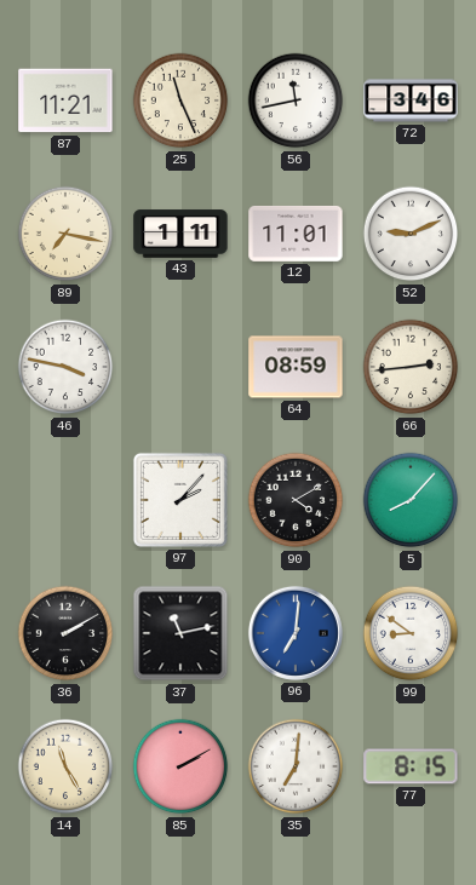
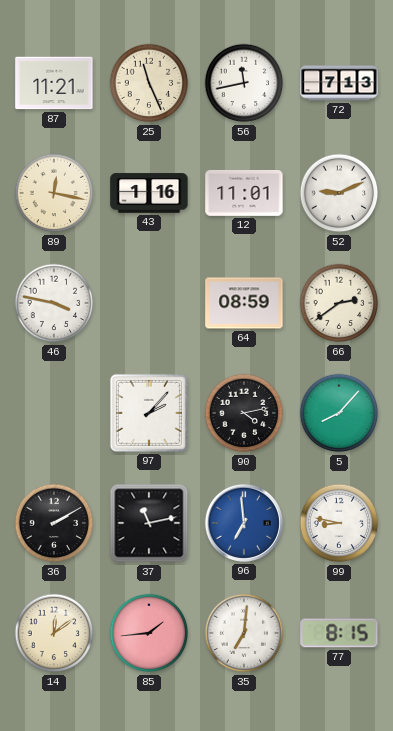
72: 3:46 -> 7:13
89: 7:17 -> 12:17
43: 1:11 -> 1:16
66: 2:44 -> 2:39
90: 4:10 -> 4:13
96: 7:01 -> 6:59
99: 8:51 -> 8:47
14: 11:25 -> 12:09
85: 2:10 -> 1:44
